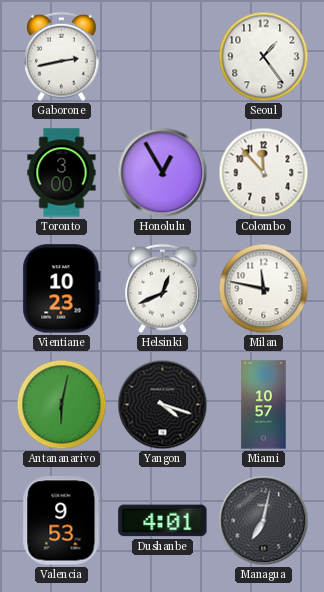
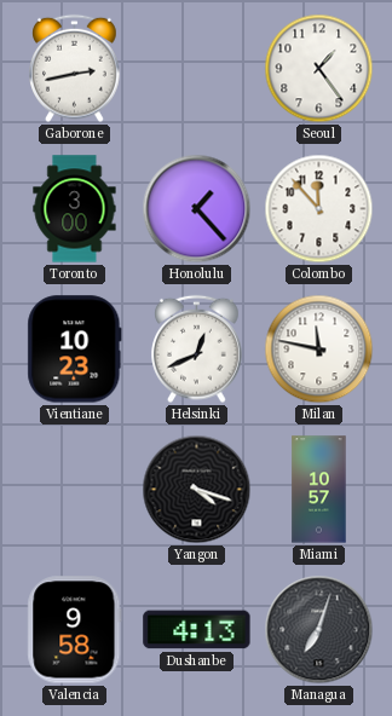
Honolulu: 12:55 -> 1:23
Antananarivo: 6:02 -> none
Valencia: 9:53 -> 9:58
Dushanbe: 4:01 -> 4:13
Managua: 7:02 -> 7:03
